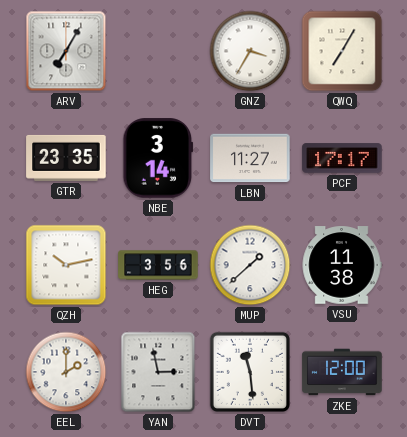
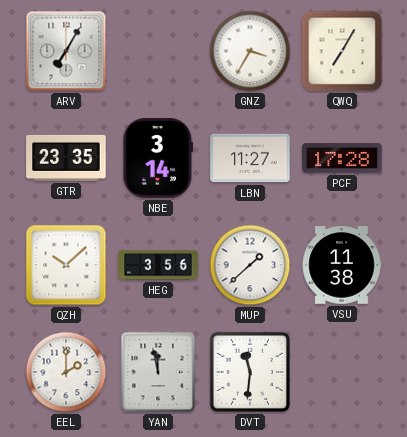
PCF: 17:17 -> 17:28
QZH: 10:13 -> 10:08
YAN: 2:58 -> 11:58
DVT: 11:29 -> 11:31
ZKE: 12:00 -> none
